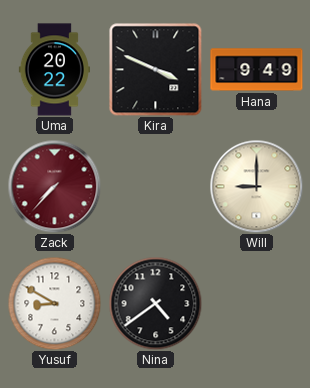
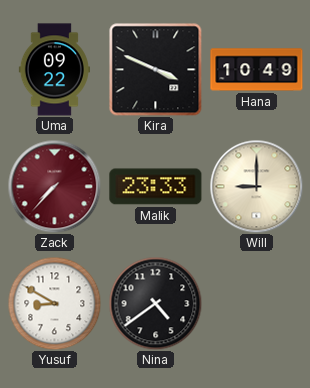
Uma: 20:22 -> 09:22
Hana: 9:49 -> 10:49
Malik: none -> 23:33
